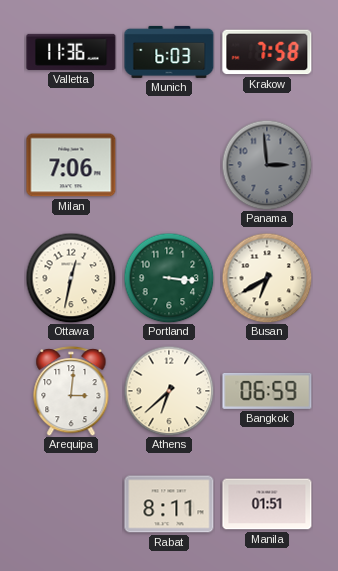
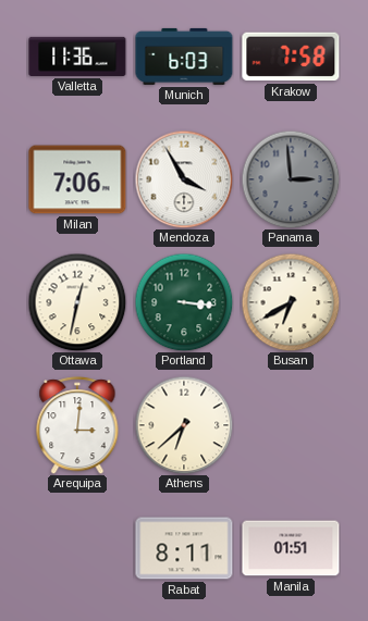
Mendoza: none -> 3:55
Bangkok: 06:59 -> none
